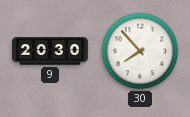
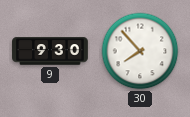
9: 20:30 -> 9:30
